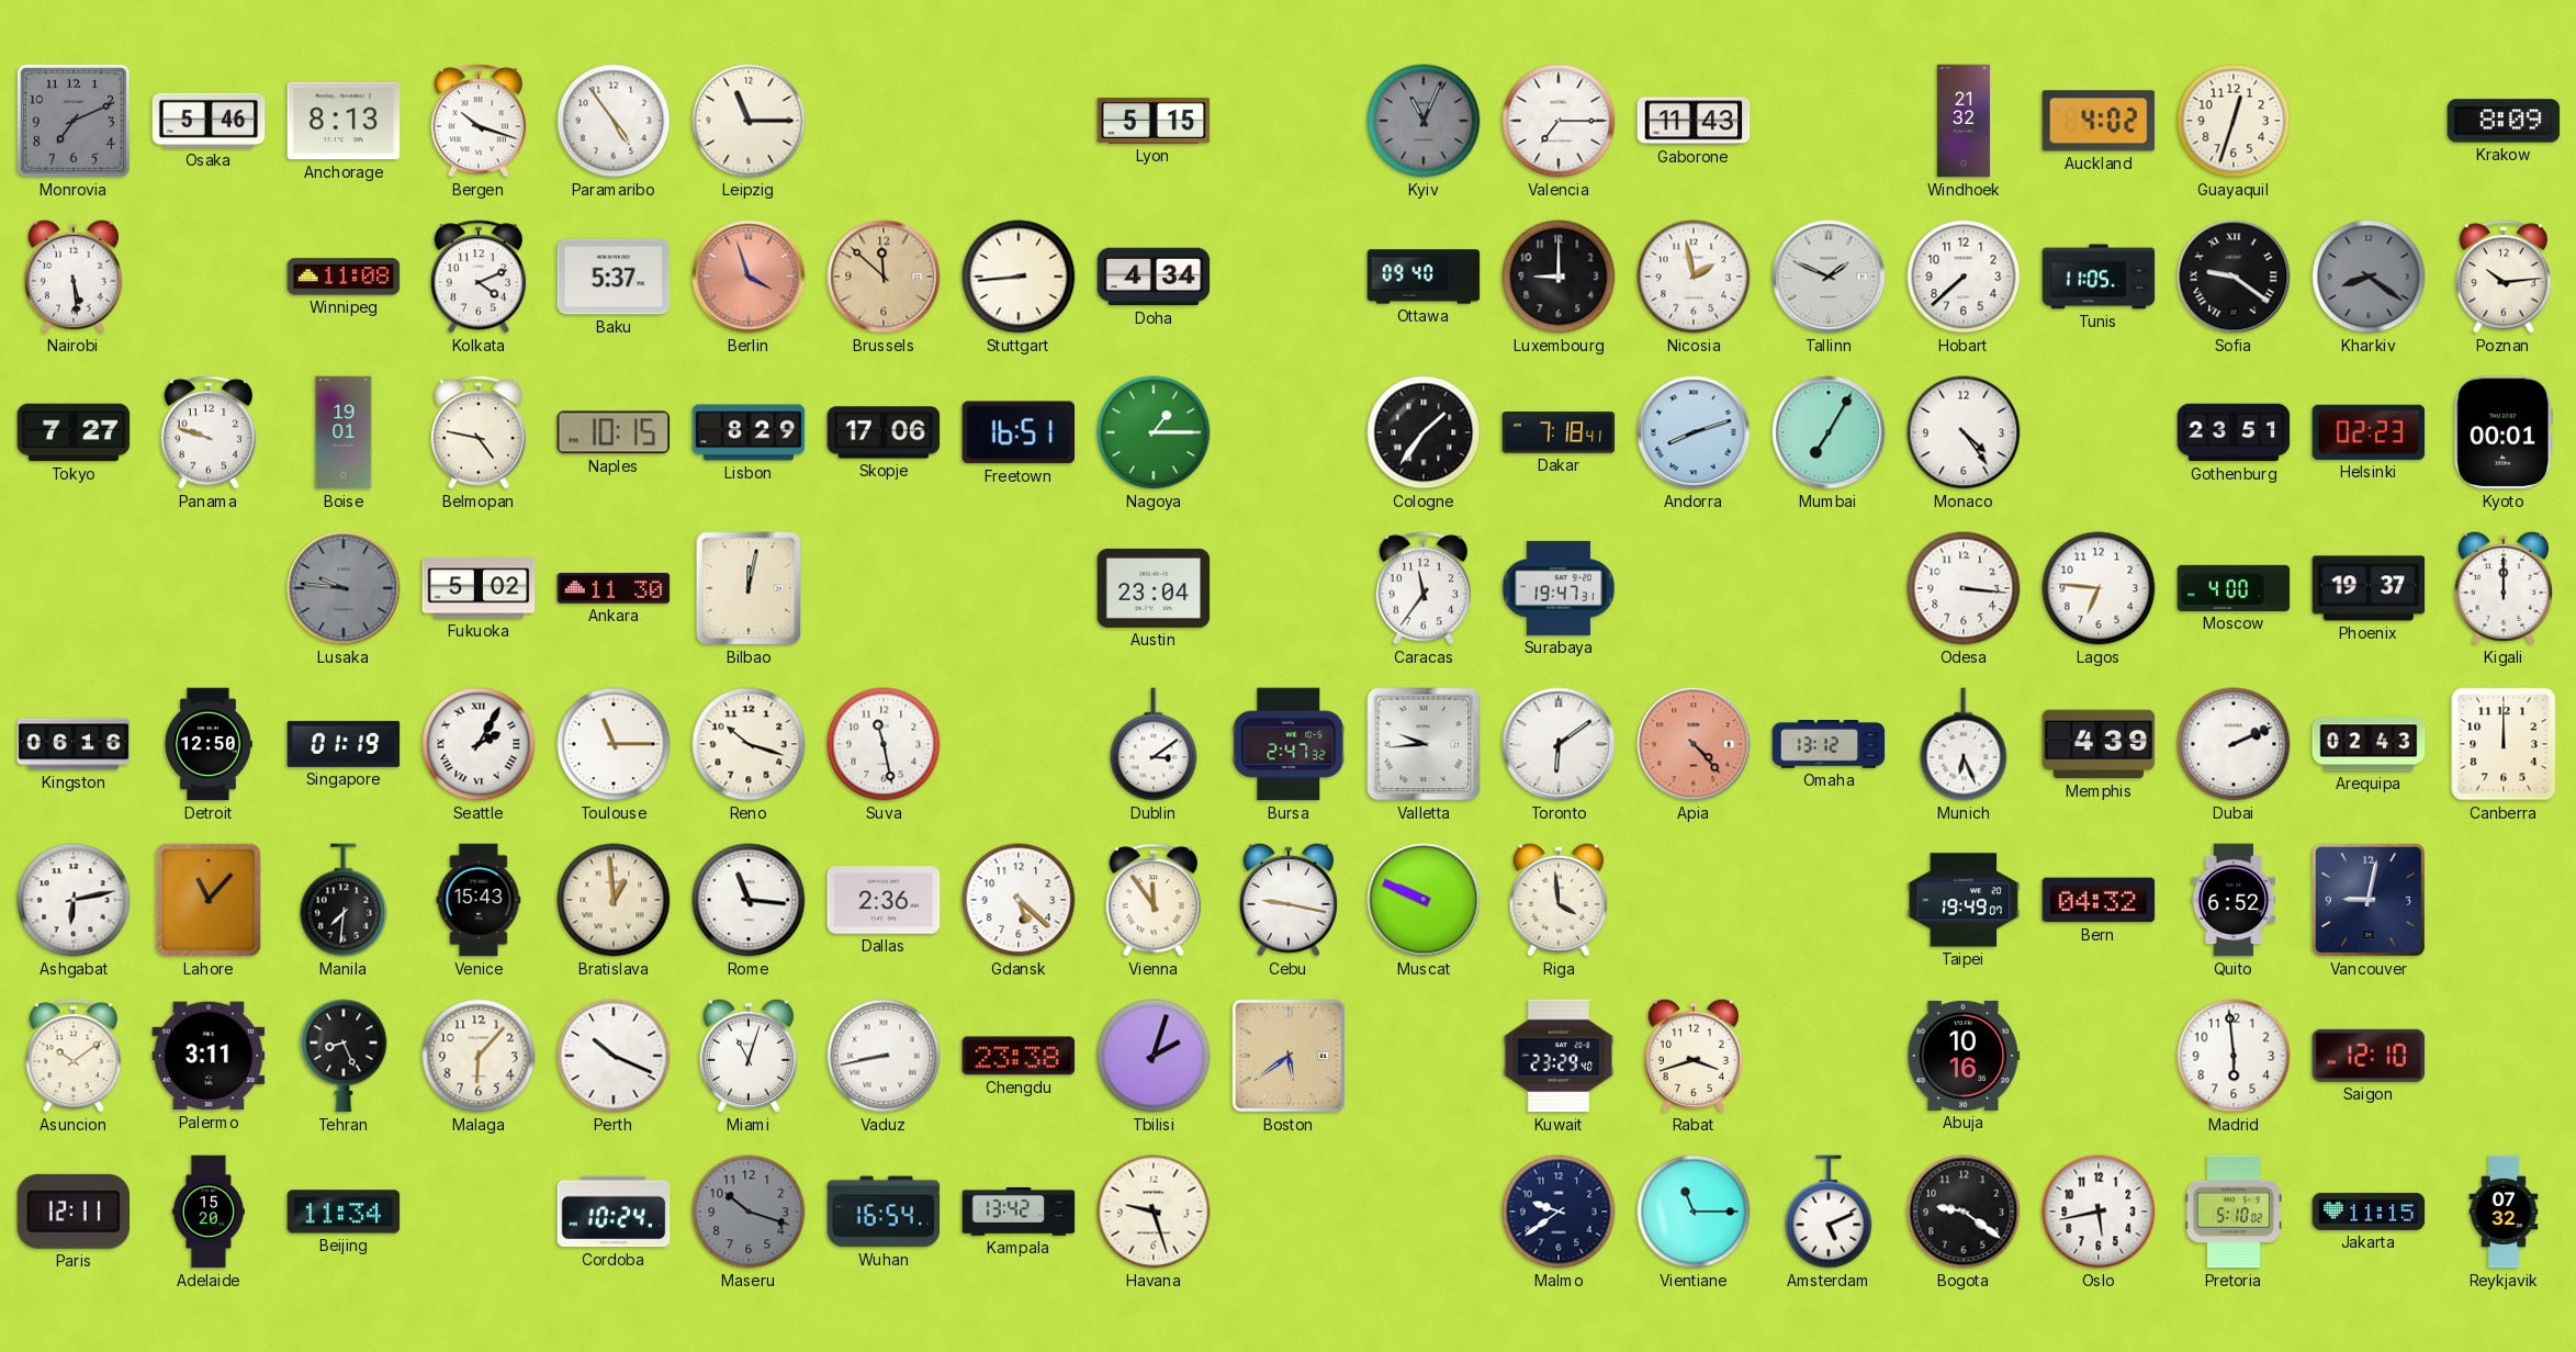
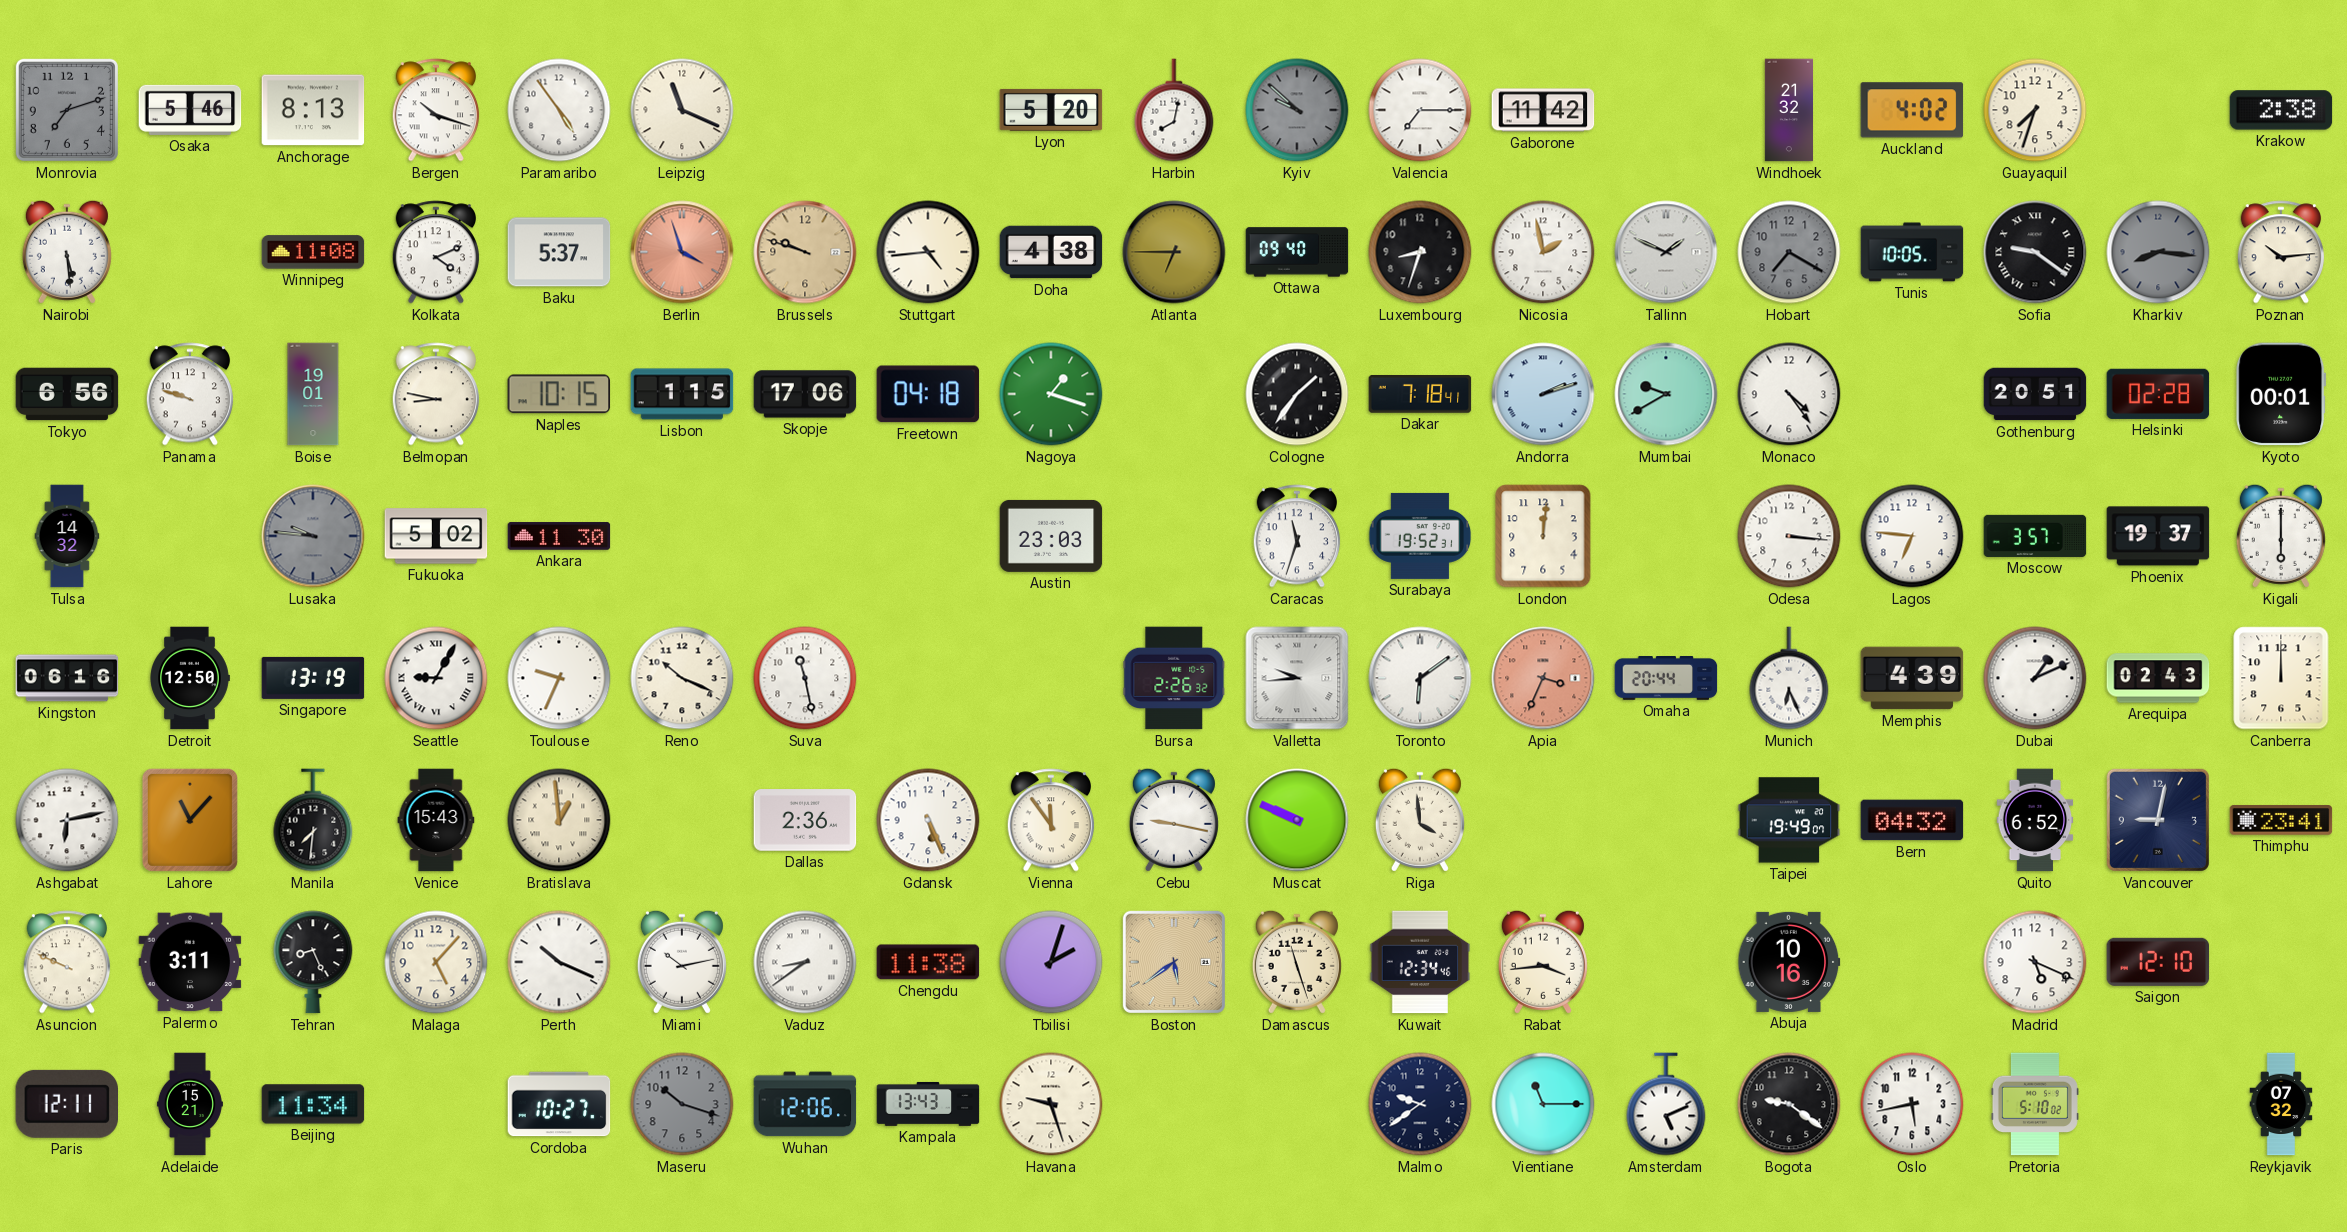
Monrovia: 7:11 -> 7:12
Leipzig: 11:15 -> 11:19
Lyon: 5:15 -> 5:20
Harbin: none -> 8:02
Kyiv: 11:04 -> 9:52
Gaborone: 11:43 -> 11:42
Guayaquil: 12:33 -> 7:33
Krakow: 8:09 -> 2:38
Brussels: 11:52 -> 9:48
Stuttgart: 8:44 -> 4:44
Doha: 4:34 -> 4:38
Atlanta: none -> 6:45
Luxembourg: 9:00 -> 8:33
Hobart: 7:38 -> 7:20
Hobart dial: white -> grey
Tunis: 11:05 -> 10:05
Kharkiv: 8:21 -> 8:16
Tokyo: 7:27 -> 6:56
Belmopan: 4:47 -> 8:47
Lisbon: 8:29 -> 1:15
Freetown: 16:51 -> 04:18
Nagoya: 1:15 -> 1:18
Andorra: 8:12 -> 2:12
Mumbai: 7:05 -> 9:40
Gothenburg: 23:51 -> 20:51
Helsinki: 02:23 -> 02:28
Tulsa: none -> 14:32
Bilbao: 12:02 -> none
Austin: 23:04 -> 23:03
Caracas: 11:36 -> 11:33
Surabaya: 19:47 -> 19:52
London: none -> 12:01
Moscow: 4:00 -> 3:57
Kigali: 12:00 -> 6:00
Singapore: 01:19 -> 13:19
Seattle: 2:05 -> 9:05
Toulouse: 11:15 -> 9:34
Reno: 10:18 -> 10:19
Dublin: 3:09 -> none
Bursa: 2:47 -> 2:26
Apia: 4:23 -> 3:34
Omaha: 13:12 -> 20:44
Dubai: 2:11 -> 1:11
Rome: 11:16 -> none
Gdansk: 5:22 -> 5:26
Thimphu: none -> 23:41
Asuncion: 10:09 -> 9:49
Malaga: 6:07 -> 5:07
Miami: 11:03 -> 10:13
Vaduz: 8:43 -> 8:39
Chengdu: 23:38 -> 11:38
Damascus: none -> 11:27
Kuwait: 23:29 -> 12:34
Rabat: 3:42 -> 3:44
Madrid: 5:59 -> 5:19
Adelaide: 15:20 -> 15:21
Cordoba: 10:24 -> 10:27
Wuhan: 16:54 -> 12:06
Kampala: 13:42 -> 13:43
Jakarta: 11:15 -> none
